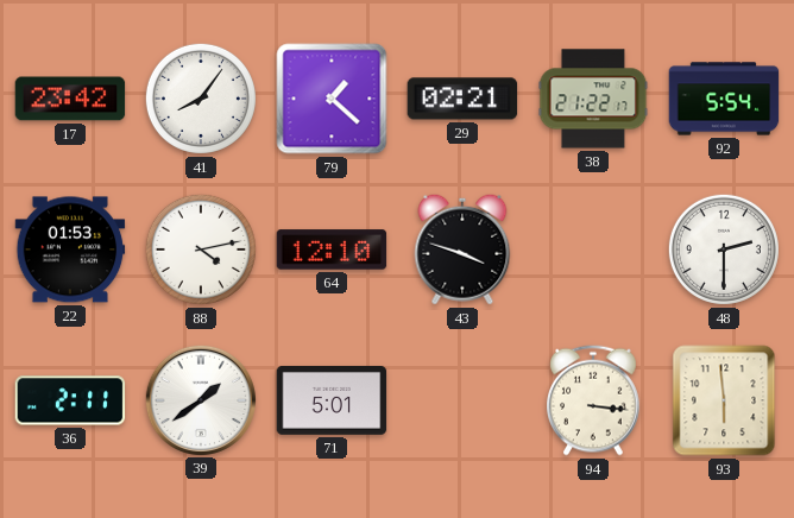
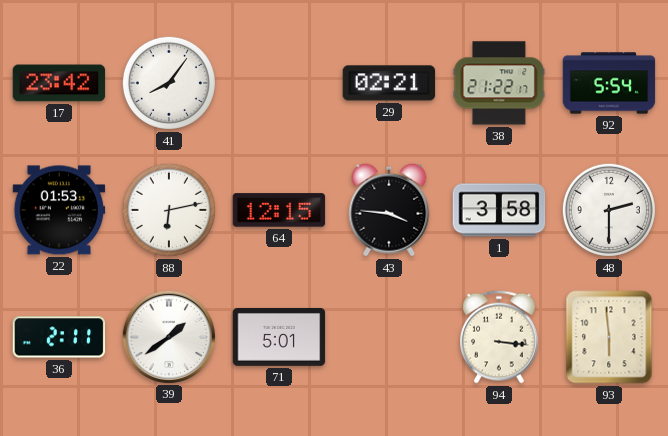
79: 1:22 -> none
88: 4:13 -> 6:13
64: 12:10 -> 12:15
43: 3:48 -> 3:46
1: none -> 3:58
